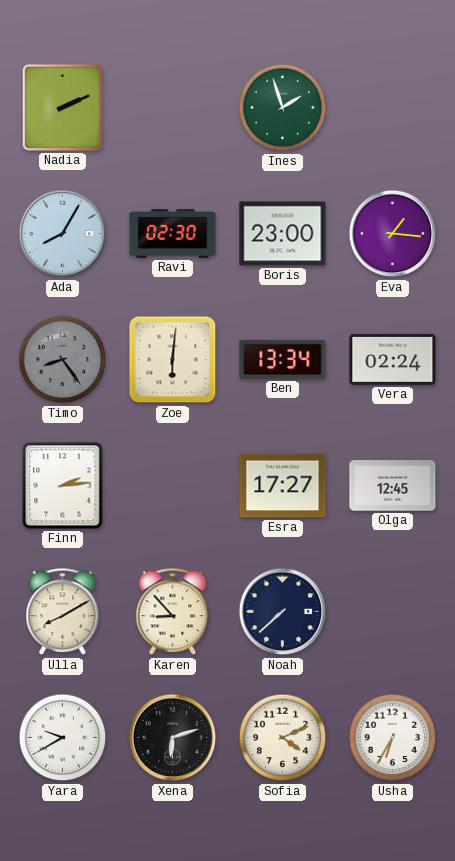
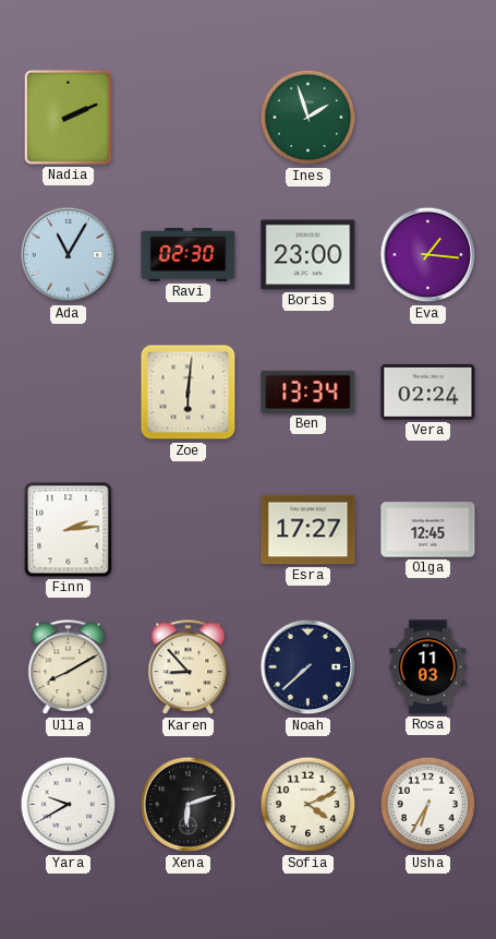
Ada: 8:05 -> 11:05
Timo: 8:24 -> none
Rosa: none -> 11:03
